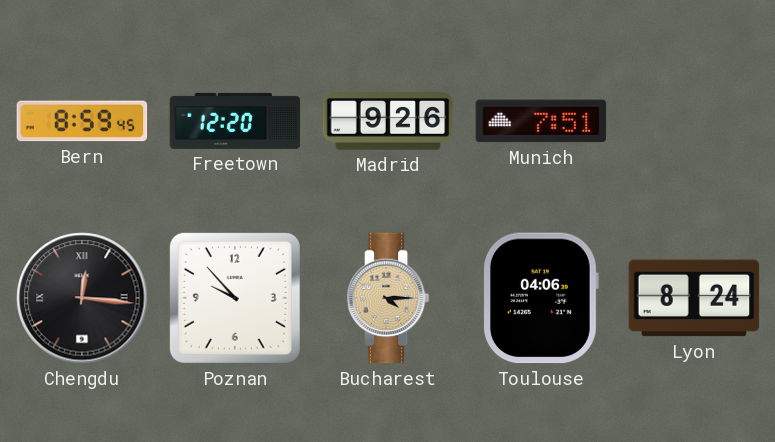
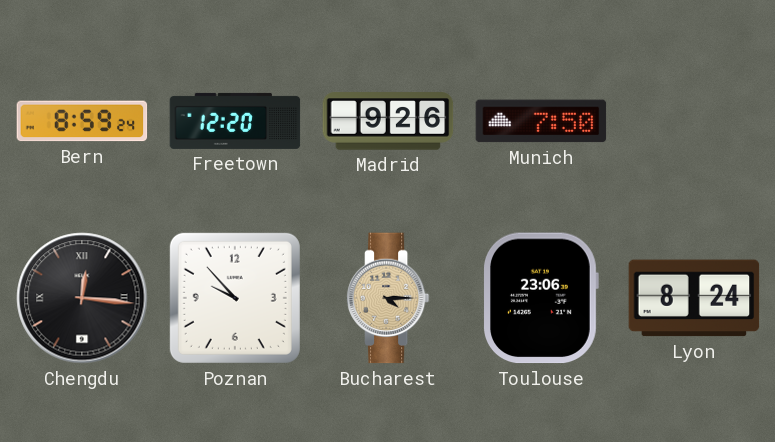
Bern: 8:59:45 -> 8:59:24
Munich: 7:51 -> 7:50
Toulouse: 04:06 -> 23:06
